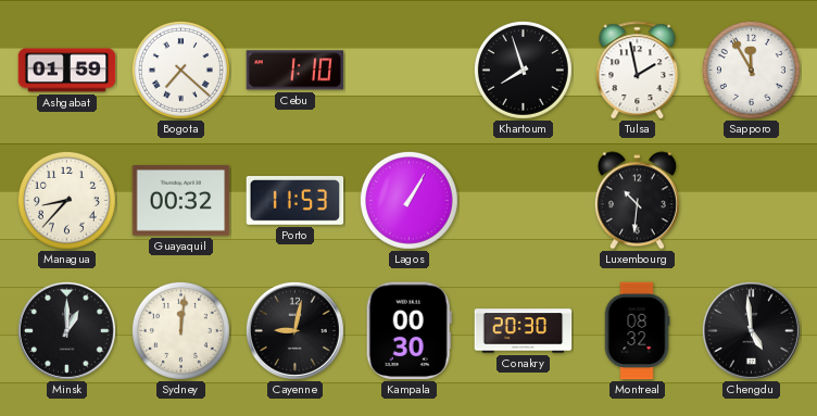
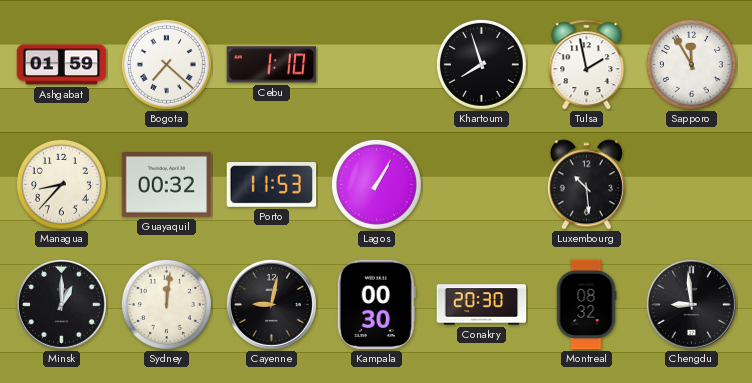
Luxembourg: 10:31 -> 10:29
Chengdu: 4:59 -> 8:59
